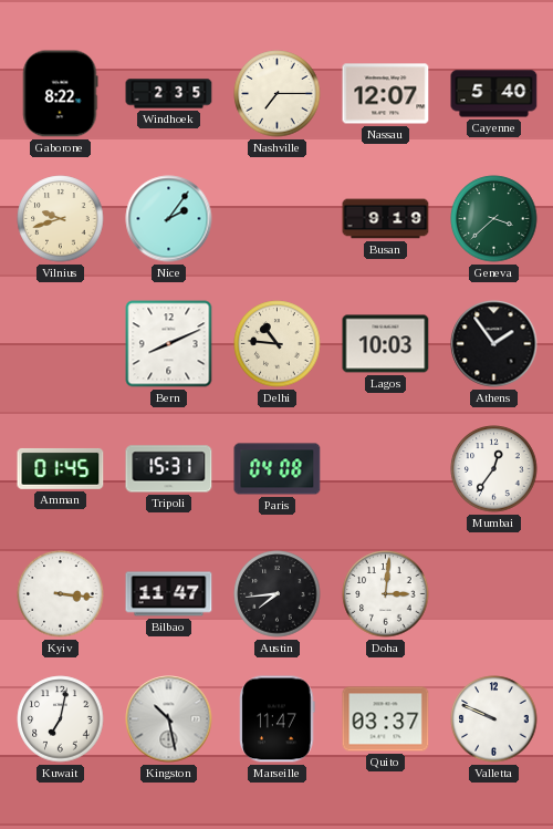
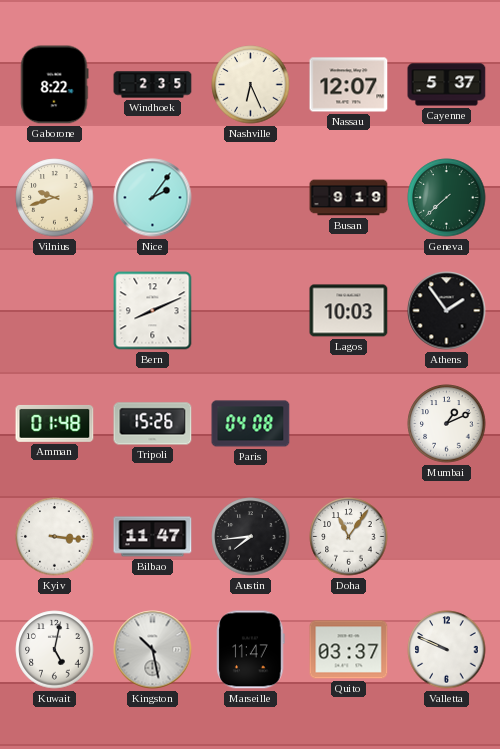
Nashville: 7:15 -> 6:26
Cayenne: 5:40 -> 5:37
Geneva: 3:38 -> 7:38
Delhi: 10:46 -> none
Amman: 01:45 -> 01:48
Tripoli: 15:31 -> 15:26
Mumbai: 12:36 -> 1:11
Doha: 3:01 -> 11:06
Kuwait: 7:02 -> 5:02
